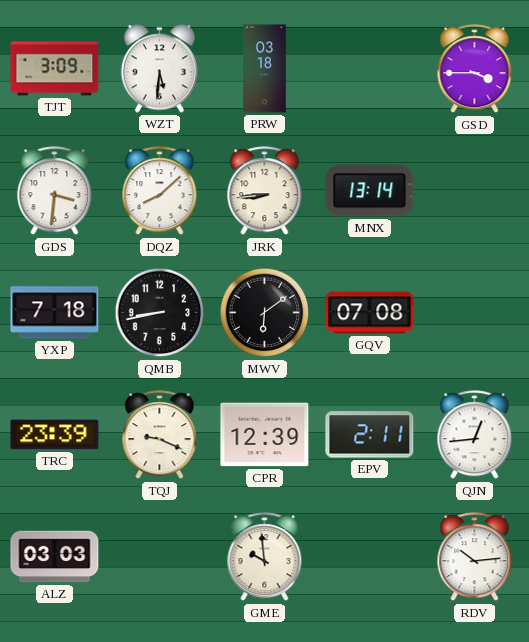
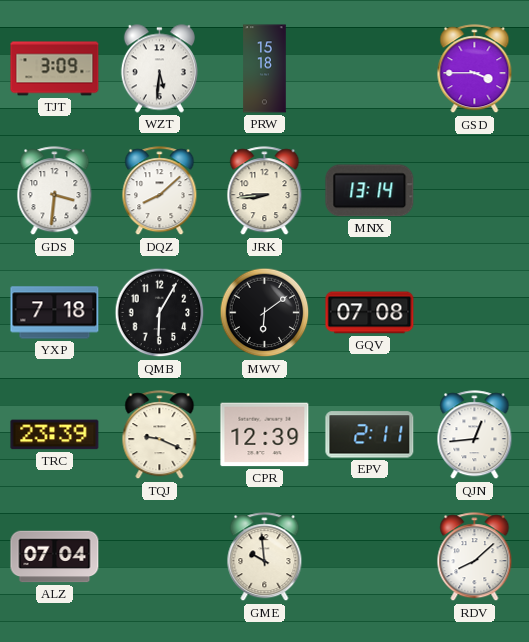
PRW: 03:18 -> 15:18
QMB: 8:43 -> 6:05
ALZ: 03:03 -> 07:04
RDV: 10:14 -> 8:08
